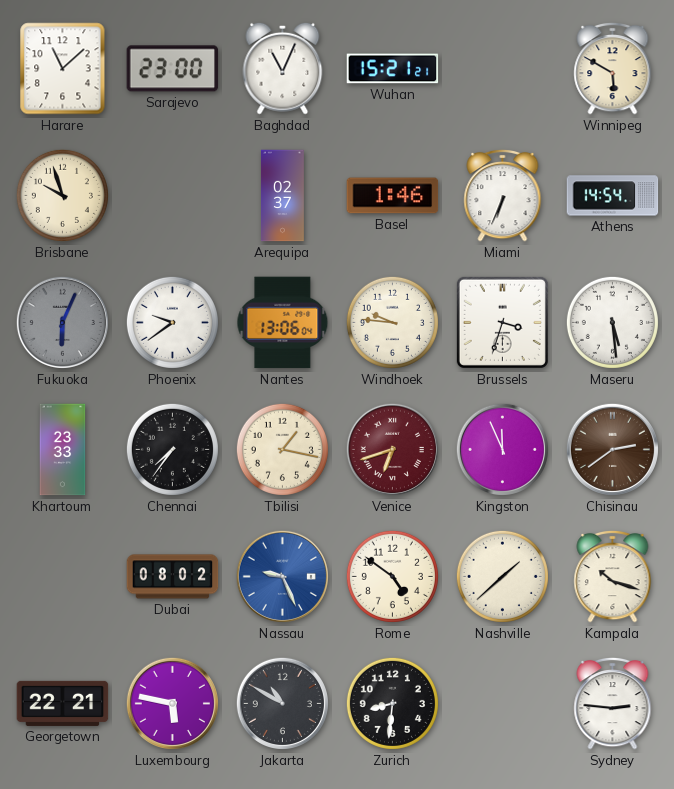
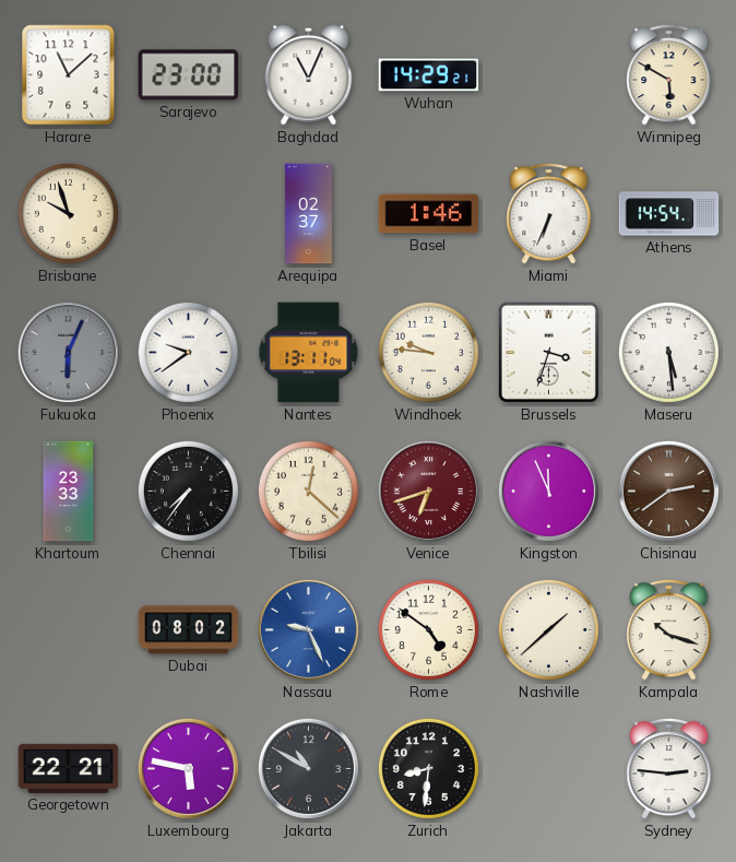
Wuhan: 15:21 -> 14:29
Nantes: 13:06 -> 13:11
Tbilisi: 1:17 -> 12:22
